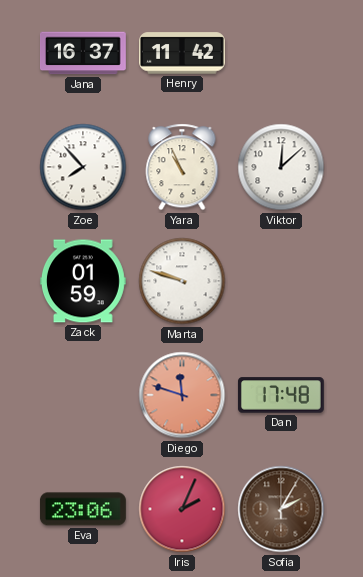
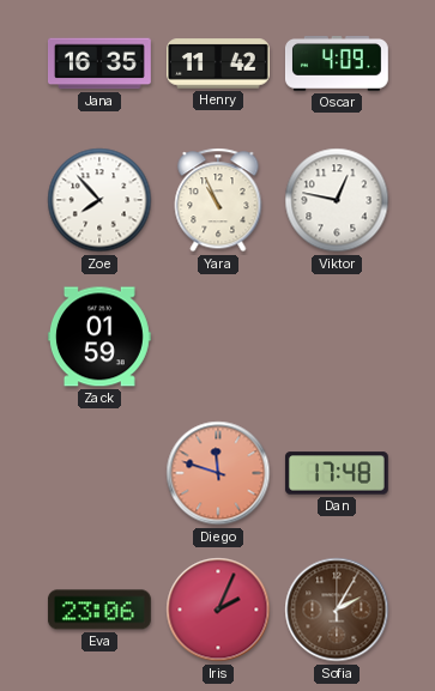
Jana: 16:37 -> 16:35
Oscar: none -> 4:09
Viktor: 12:08 -> 12:47
Marta: 9:48 -> none
